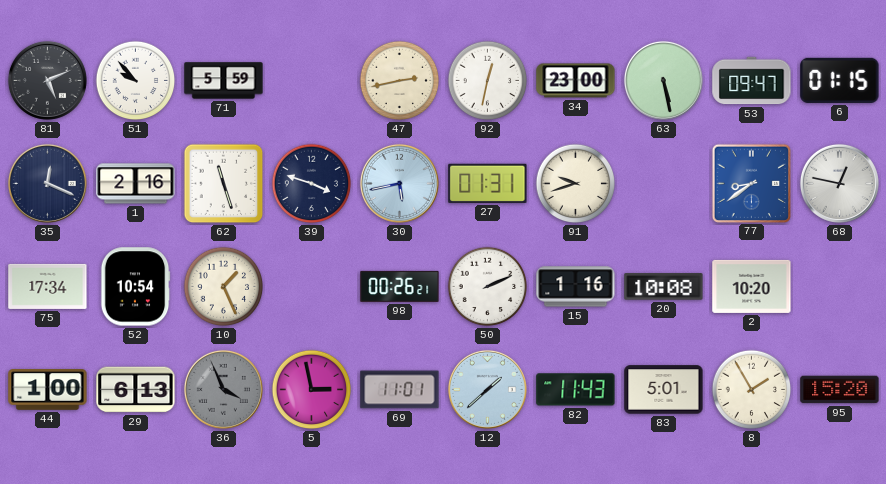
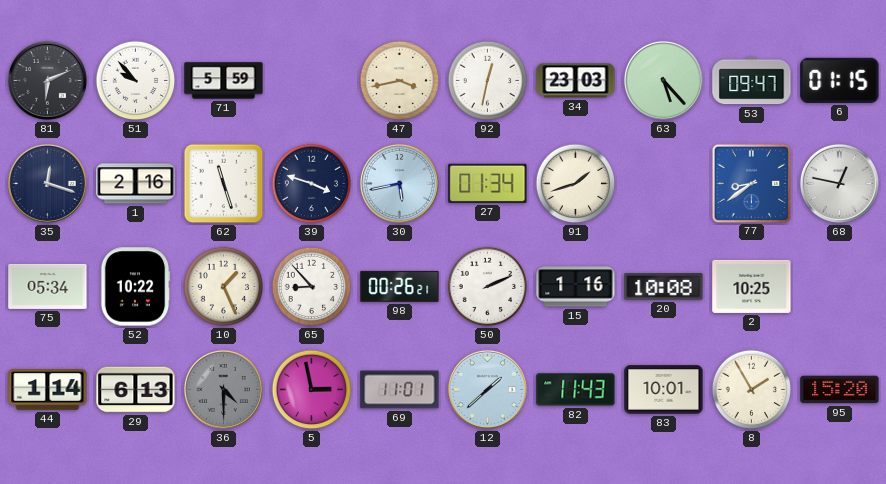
81: 5:11 -> 6:11
47: 2:43 -> 3:43
34: 23:00 -> 23:03
63: 5:28 -> 5:23
35: 12:19 -> 12:18
27: 01:31 -> 01:34
91: 9:42 -> 1:42
75: 17:34 -> 05:34
52: 10:54 -> 10:22
65: none -> 8:53
2: 10:20 -> 10:25
44: 1:00 -> 1:14
36: 3:56 -> 4:30
83: 5:01 -> 10:01
